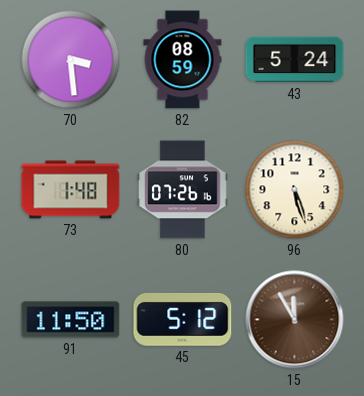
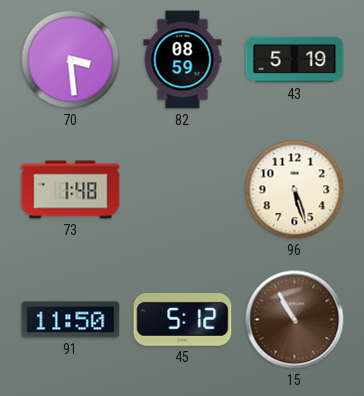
43: 5:24 -> 5:19
80: 07:26 -> none
15: 11:55 -> 10:55
